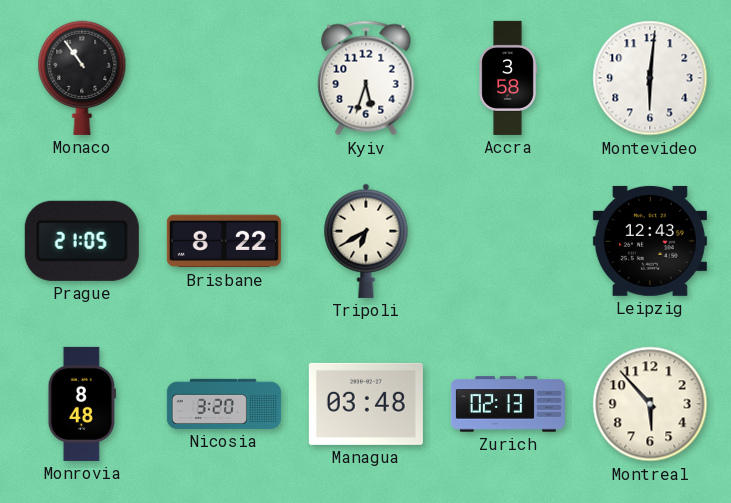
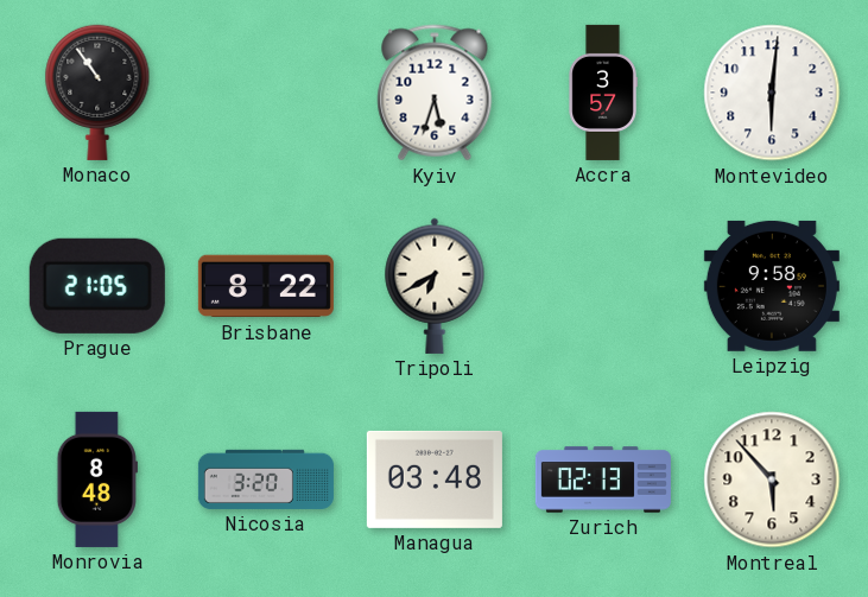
Accra: 3:58 -> 3:57
Leipzig: 12:43 -> 9:58
